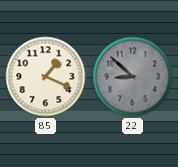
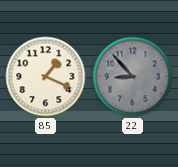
22: 8:52 -> 8:53
